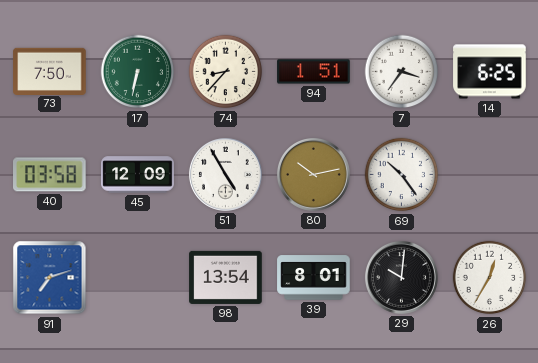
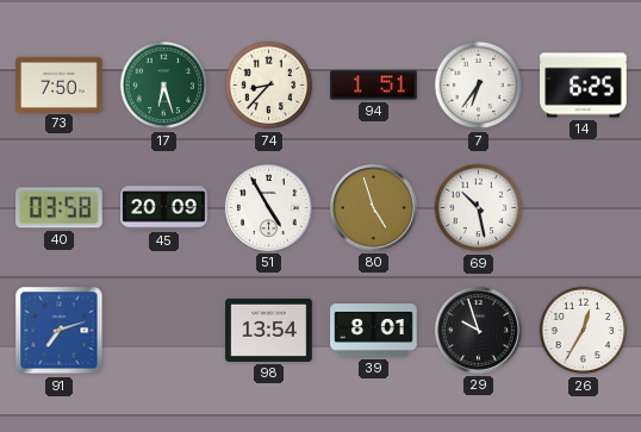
17: 6:32 -> 6:27
7: 3:36 -> 6:36
45: 12:09 -> 20:09
80: 10:13 -> 4:57
69: 10:24 -> 10:28
29: 10:01 -> 9:57
